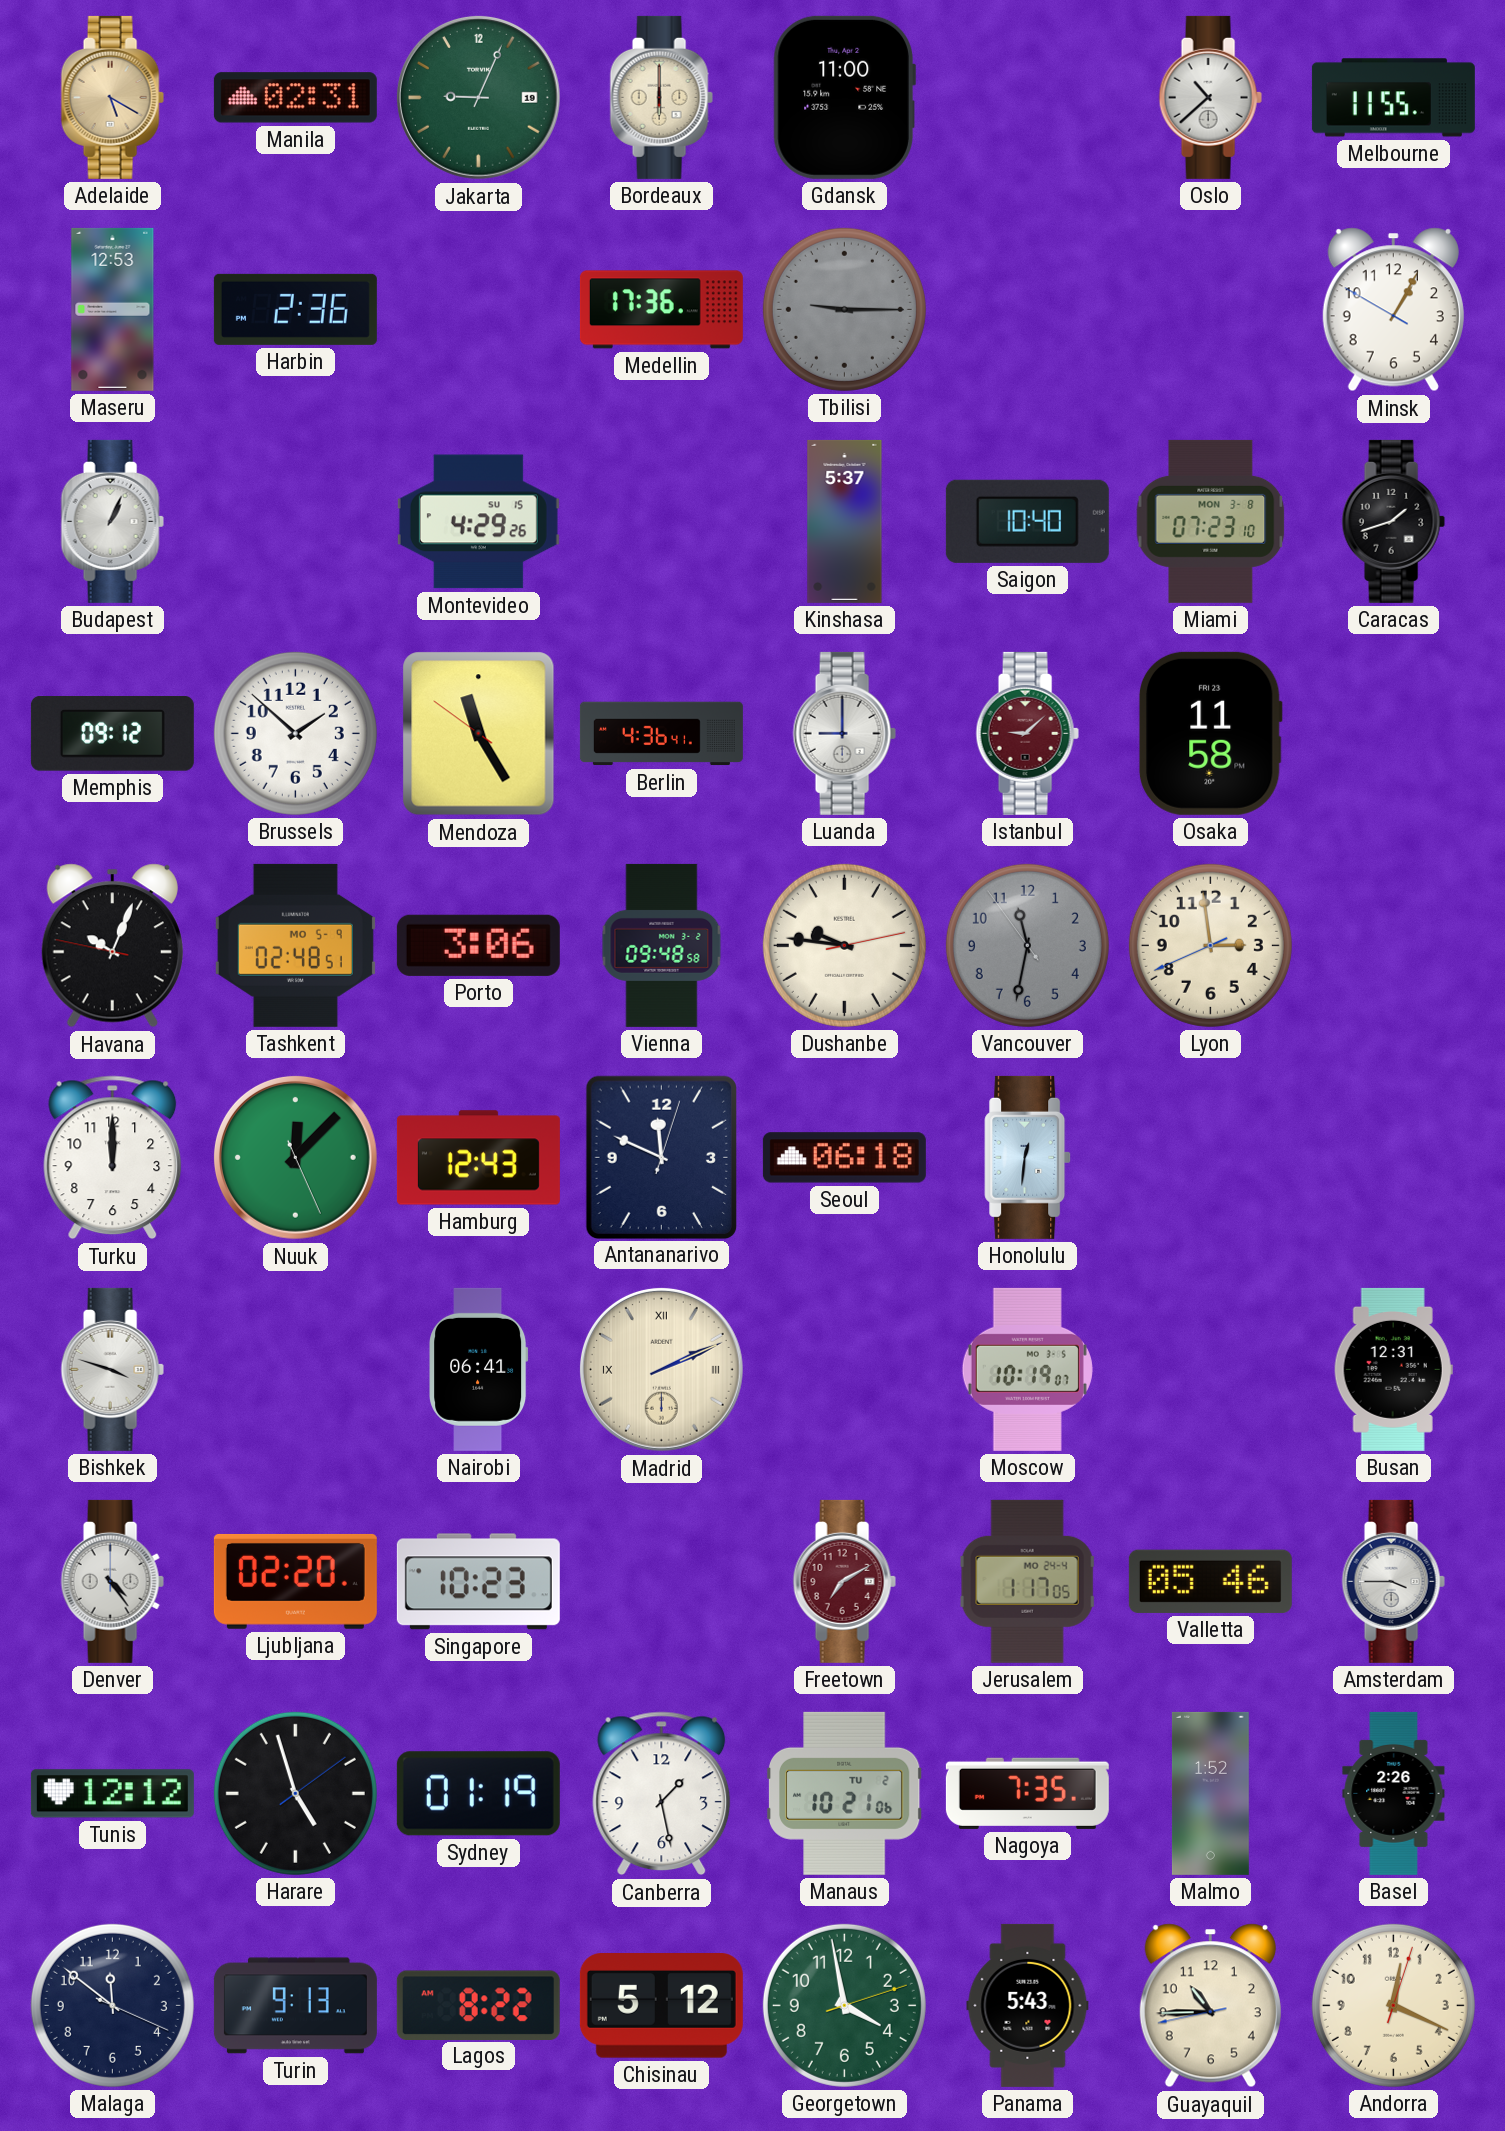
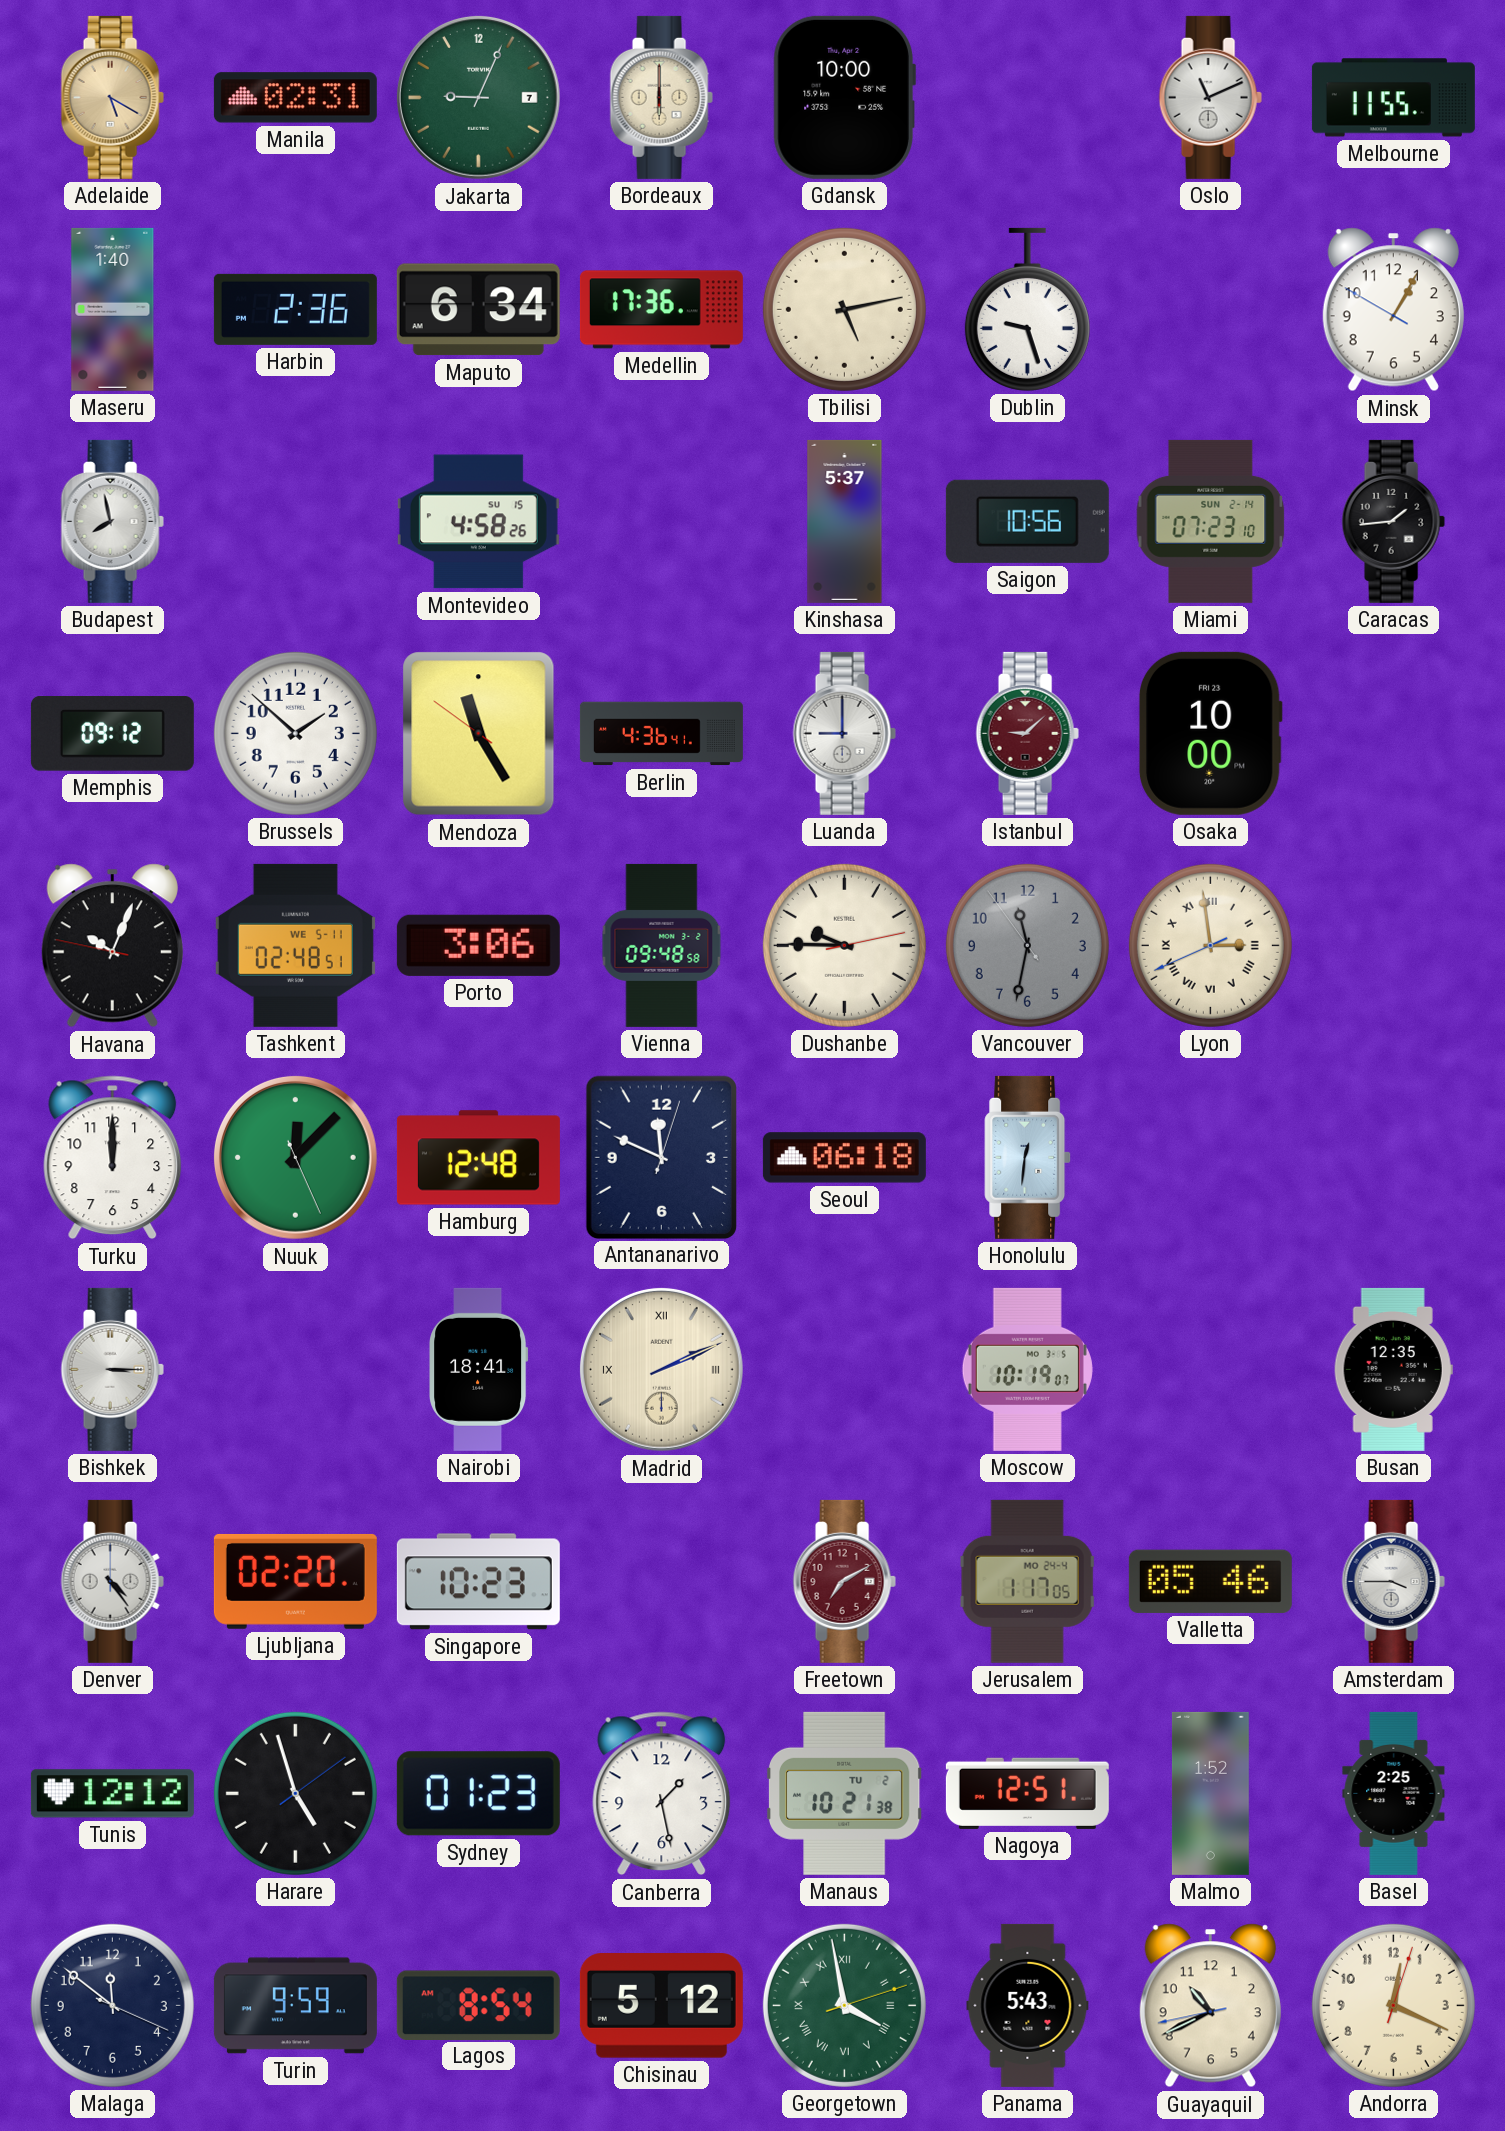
Jakarta date: 19 -> 7
Gdansk: 11:00 -> 10:00
Oslo: 10:38 -> 11:11
Maseru: 12:53 -> 1:40
Maputo: none -> 6:34
Tbilisi: 9:15 -> 5:13
Tbilisi dial: grey -> cream
Dublin: none -> 9:27
Budapest: 1:04 -> 7:58
Montevideo: 4:29 -> 4:58
Saigon: 10:40 -> 10:56
Miami date: MON 3-8 -> SUN 2-14
Caracas: 1:42 -> 1:44
Osaka: 11:58 -> 10:00
Tashkent date: MO 5-9 -> WE 5-11
Dushanbe: 9:46 -> 9:45
Lyon numerals: Arabic -> Roman
Hamburg: 12:43 -> 12:48
Bishkek: 3:48 -> 3:15
Nairobi: 06:41 -> 18:41
Busan: 12:31 -> 12:35
Sydney: 01:19 -> 01:23
Manaus: 10:21:06 -> 10:21:38
Nagoya: 7:35 -> 12:51
Basel: 2:26 -> 2:25
Turin: 9:13 -> 9:59
Lagos: 8:22 -> 8:54
Georgetown numerals: Arabic -> Roman
Guayaquil: 10:44 -> 10:40
